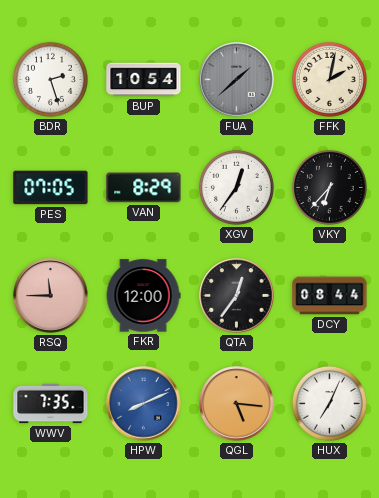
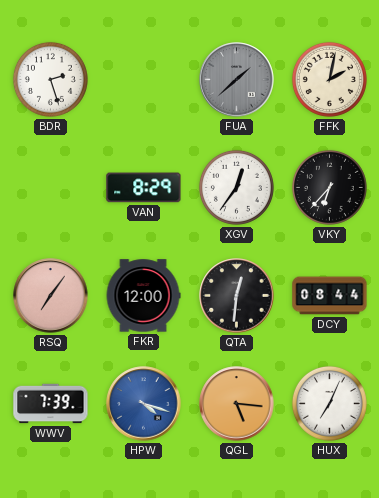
BUP: 10:54 -> none
PES: 07:05 -> none
RSQ: 11:45 -> 7:06
QTA: 12:36 -> 12:31
WWV: 7:35 -> 7:39
HPW: 8:11 -> 4:18
